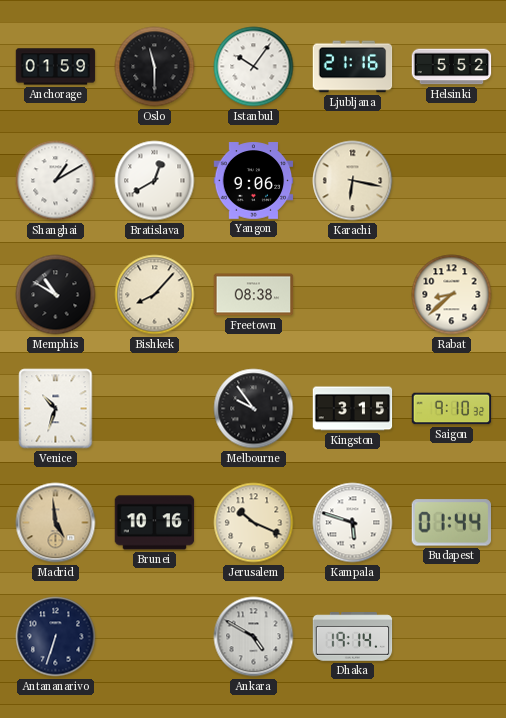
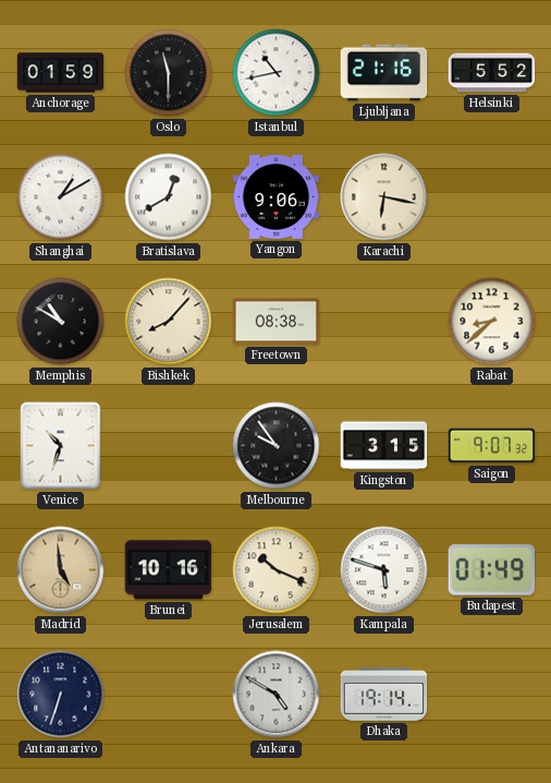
Istanbul: 10:06 -> 10:43
Saigon: 9:10 -> 9:07
Budapest: 01:44 -> 01:49
